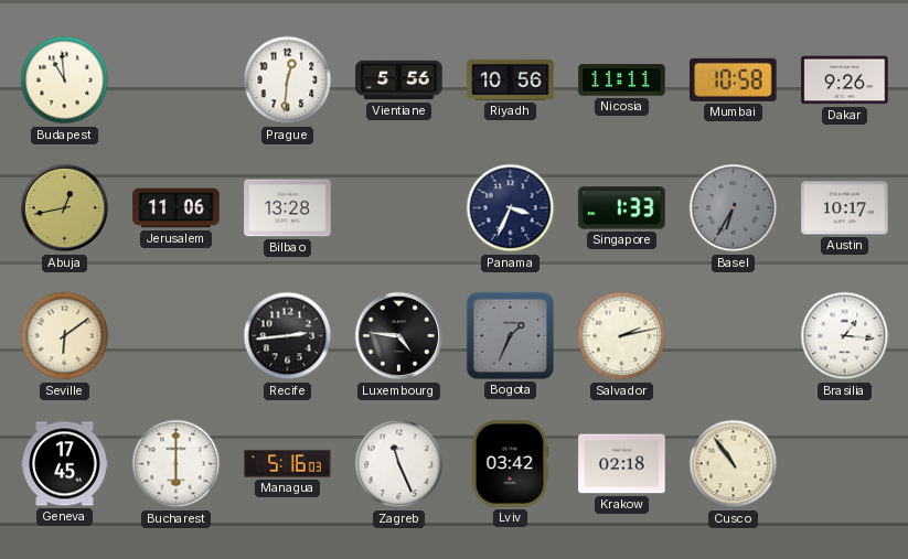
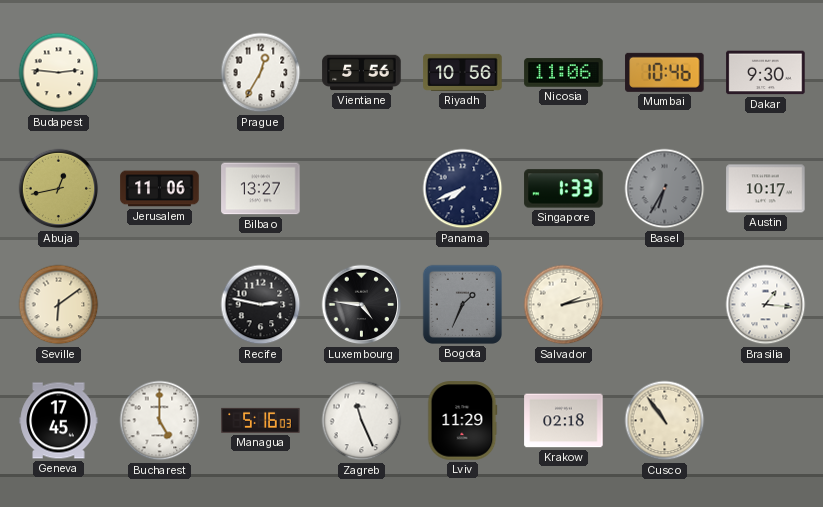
Budapest: 10:59 -> 2:46
Prague: 12:31 -> 12:35
Nicosia: 11:11 -> 11:06
Mumbai: 10:58 -> 10:46
Dakar: 9:26 -> 9:30
Bilbao: 13:28 -> 13:27
Panama: 3:34 -> 7:41
Recife: 2:44 -> 2:47
Bucharest: 6:00 -> 5:00
Lviv: 03:42 -> 11:29
